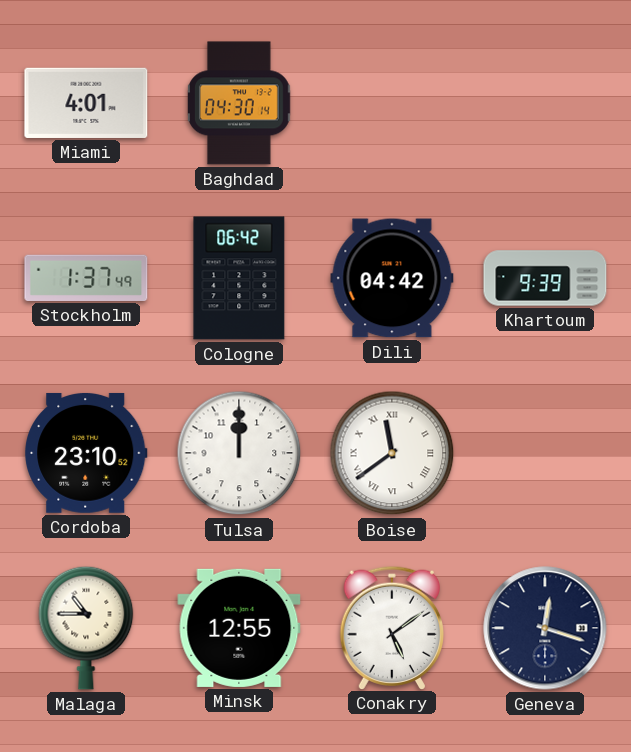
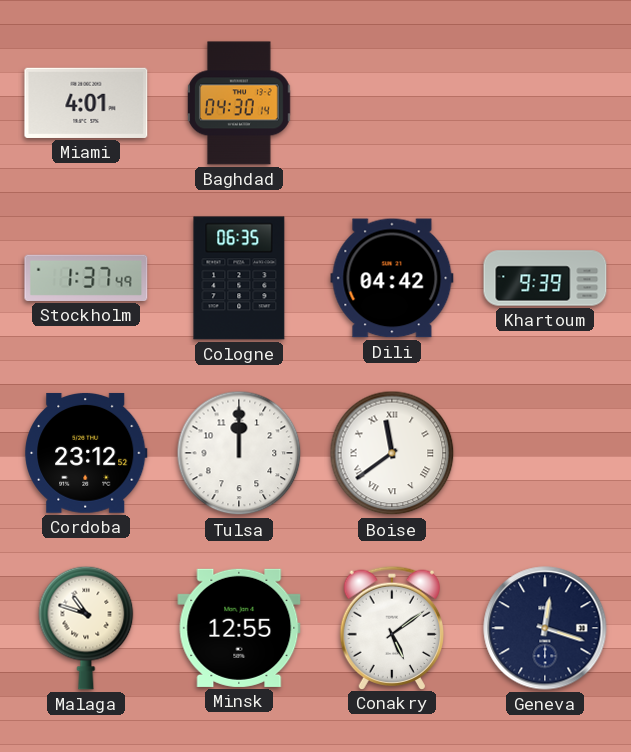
Cologne: 06:42 -> 06:35
Cordoba: 23:10 -> 23:12
Malaga: 10:45 -> 10:48
